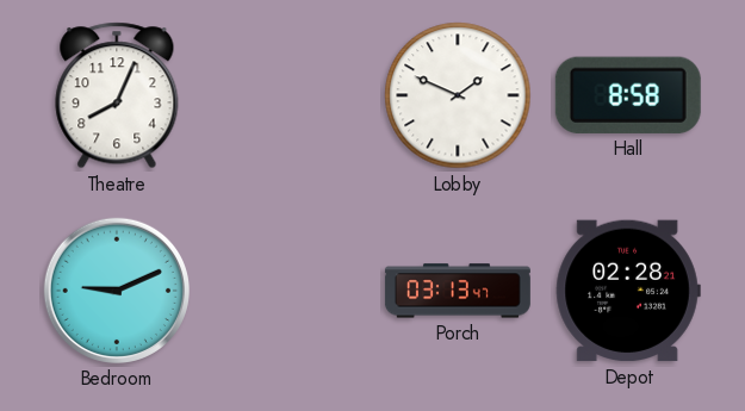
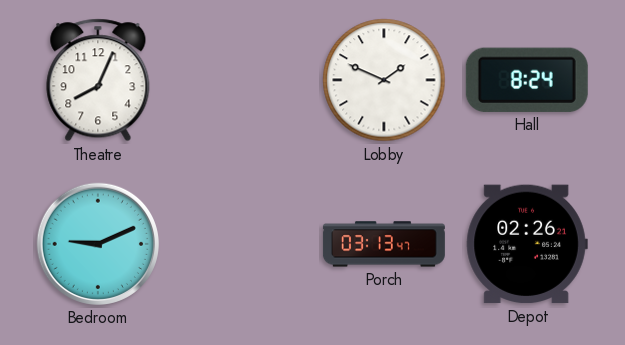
Hall: 8:58 -> 8:24
Depot: 02:28 -> 02:26
